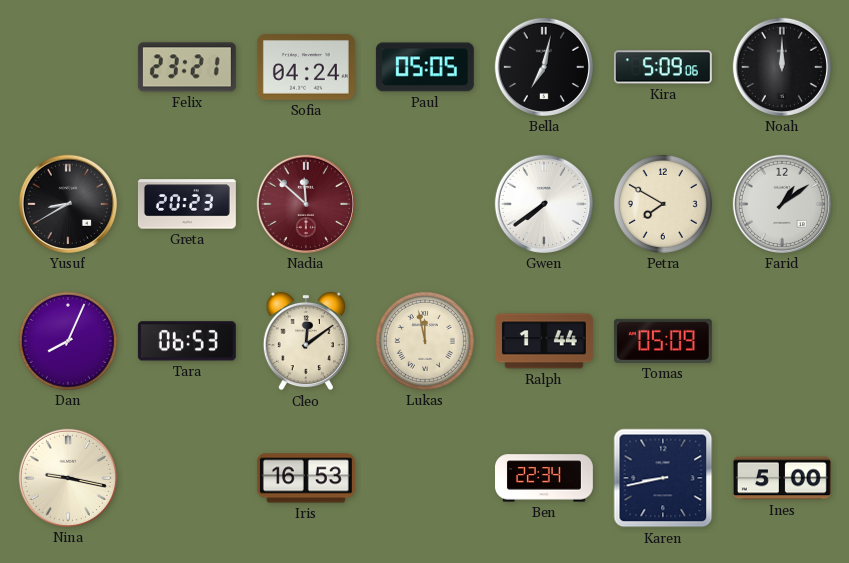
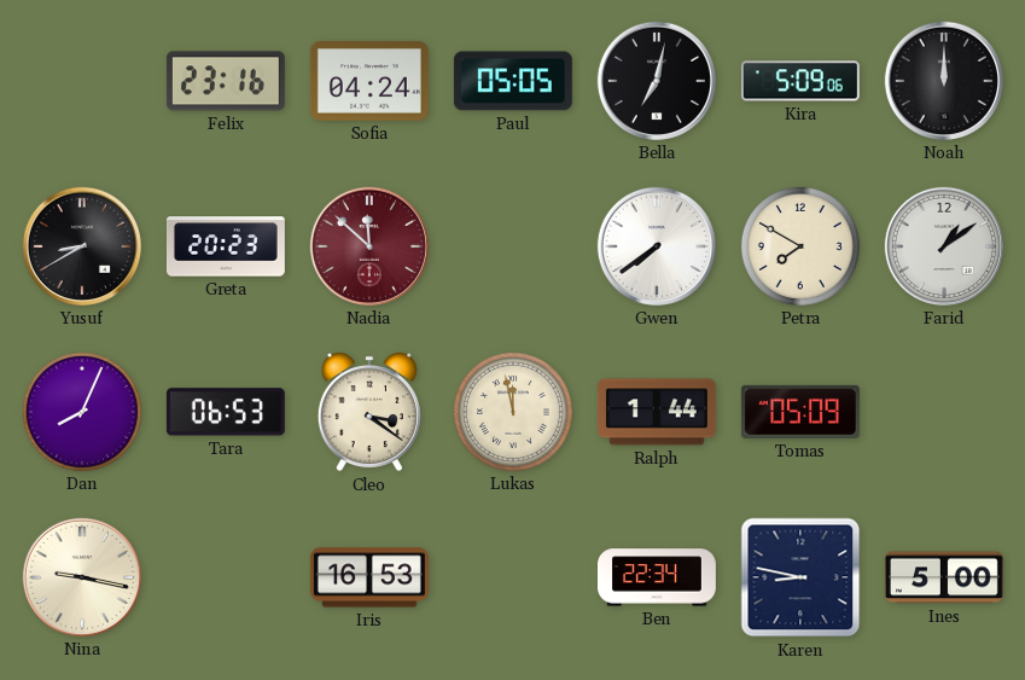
Felix: 23:21 -> 23:16
Cleo: 12:09 -> 3:21
Karen: 8:43 -> 8:47
